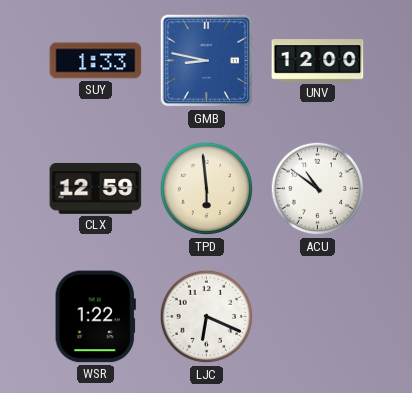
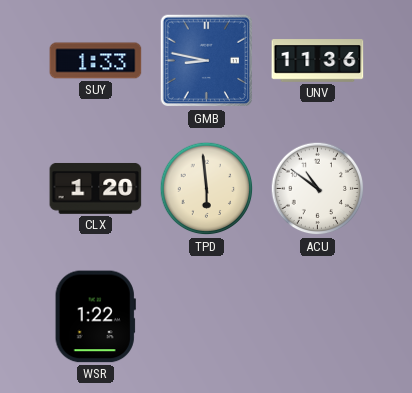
UNV: 12:00 -> 11:36
CLX: 12:59 -> 1:20
LJC: 6:19 -> none
